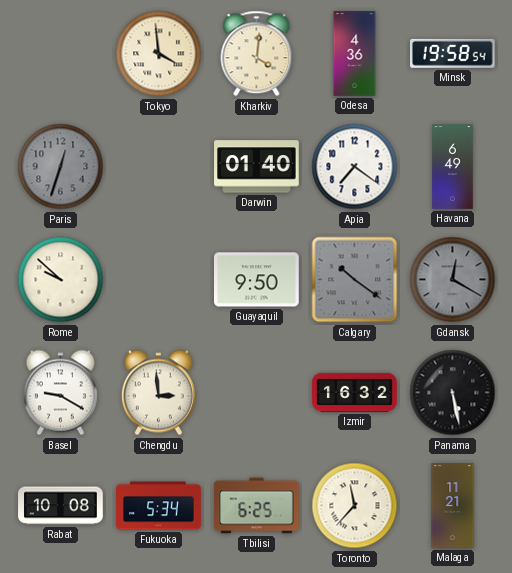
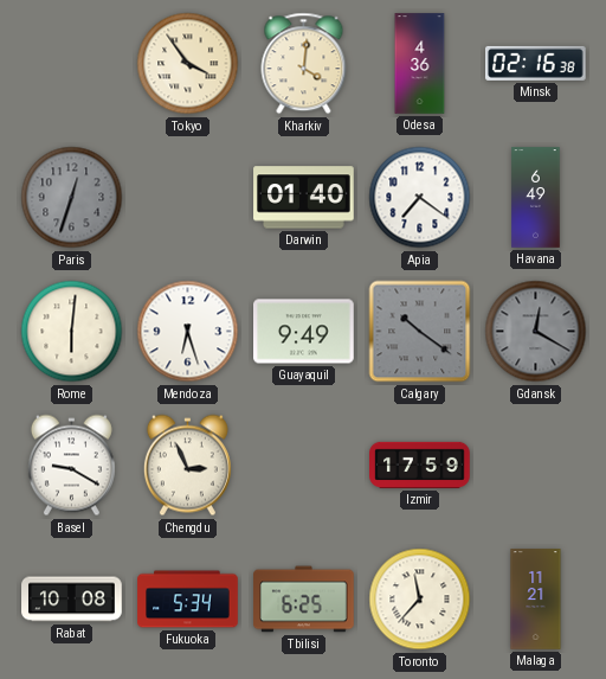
Tokyo: 3:59 -> 3:54
Minsk: 19:58 -> 02:16
Rome: 9:52 -> 6:01
Mendoza: none -> 6:27
Guayaquil: 9:50 -> 9:49
Chengdu: 2:59 -> 2:56
Izmir: 16:32 -> 17:59
Panama: 5:28 -> none
